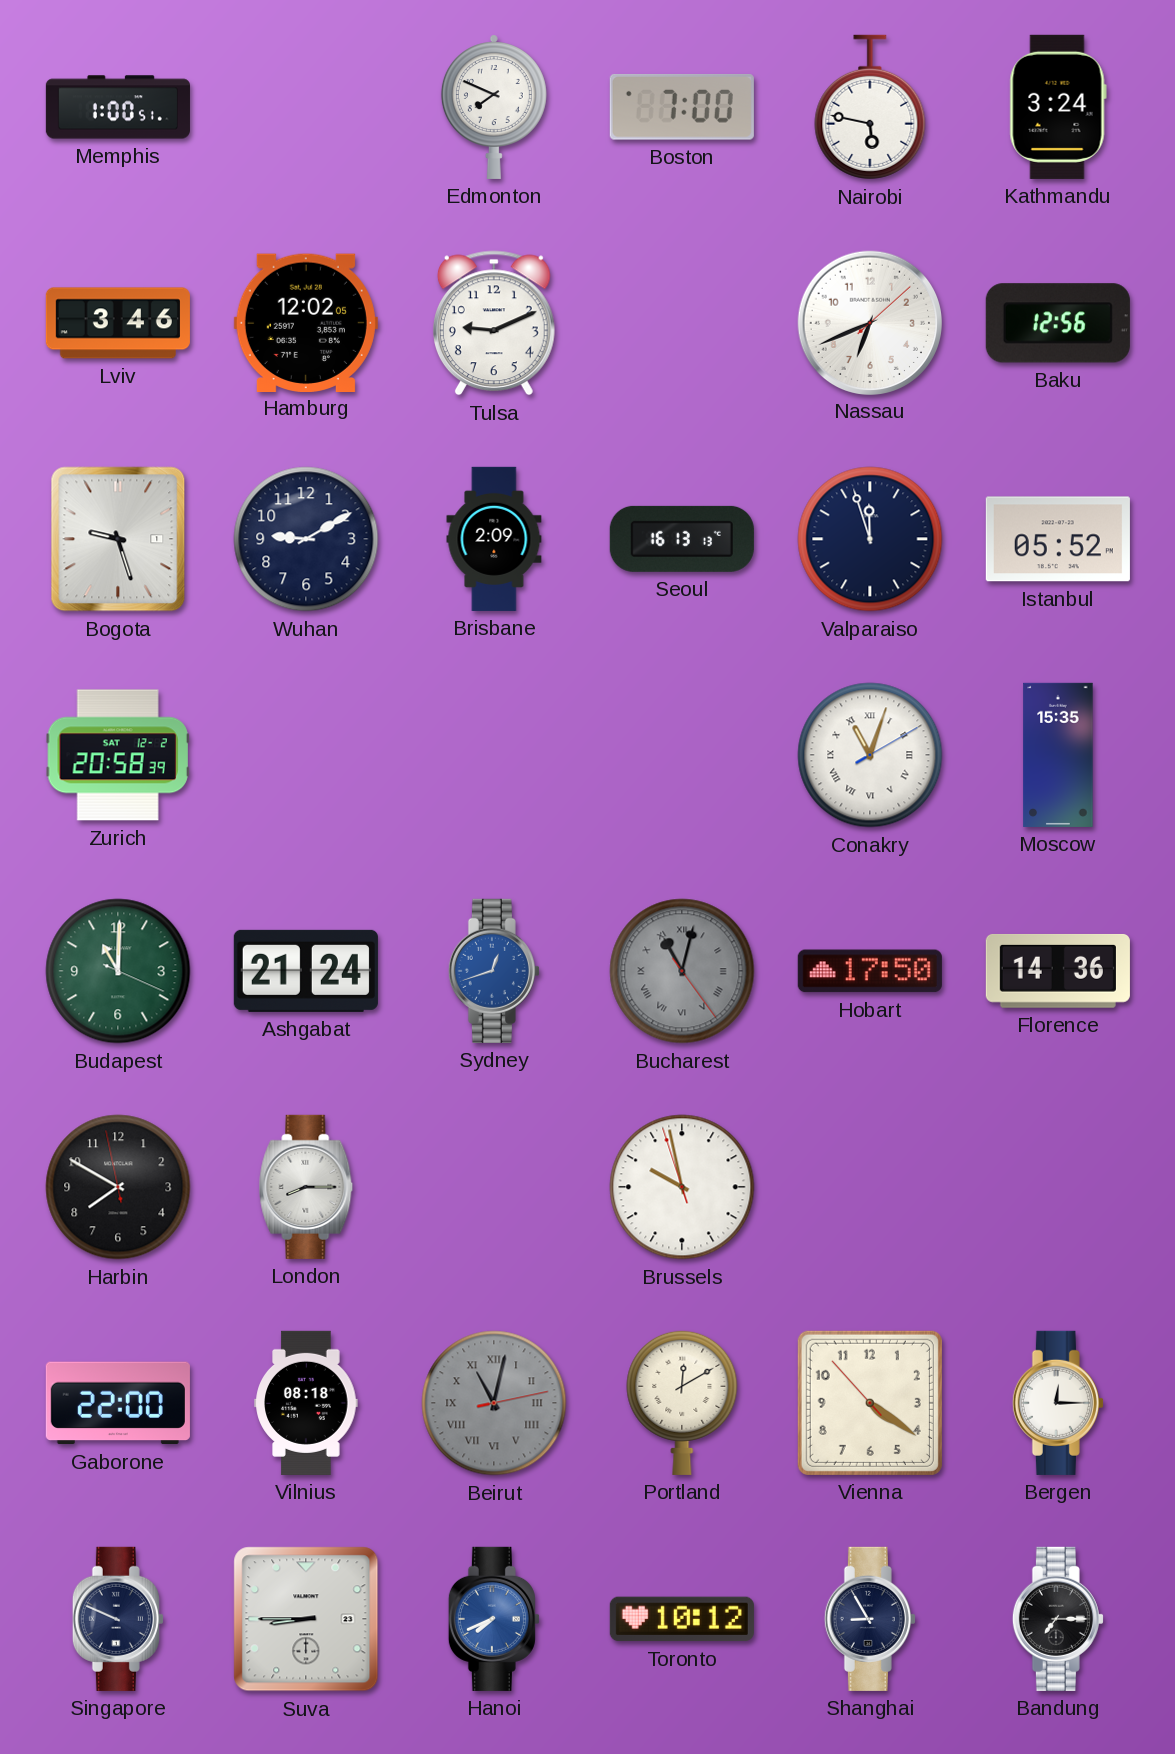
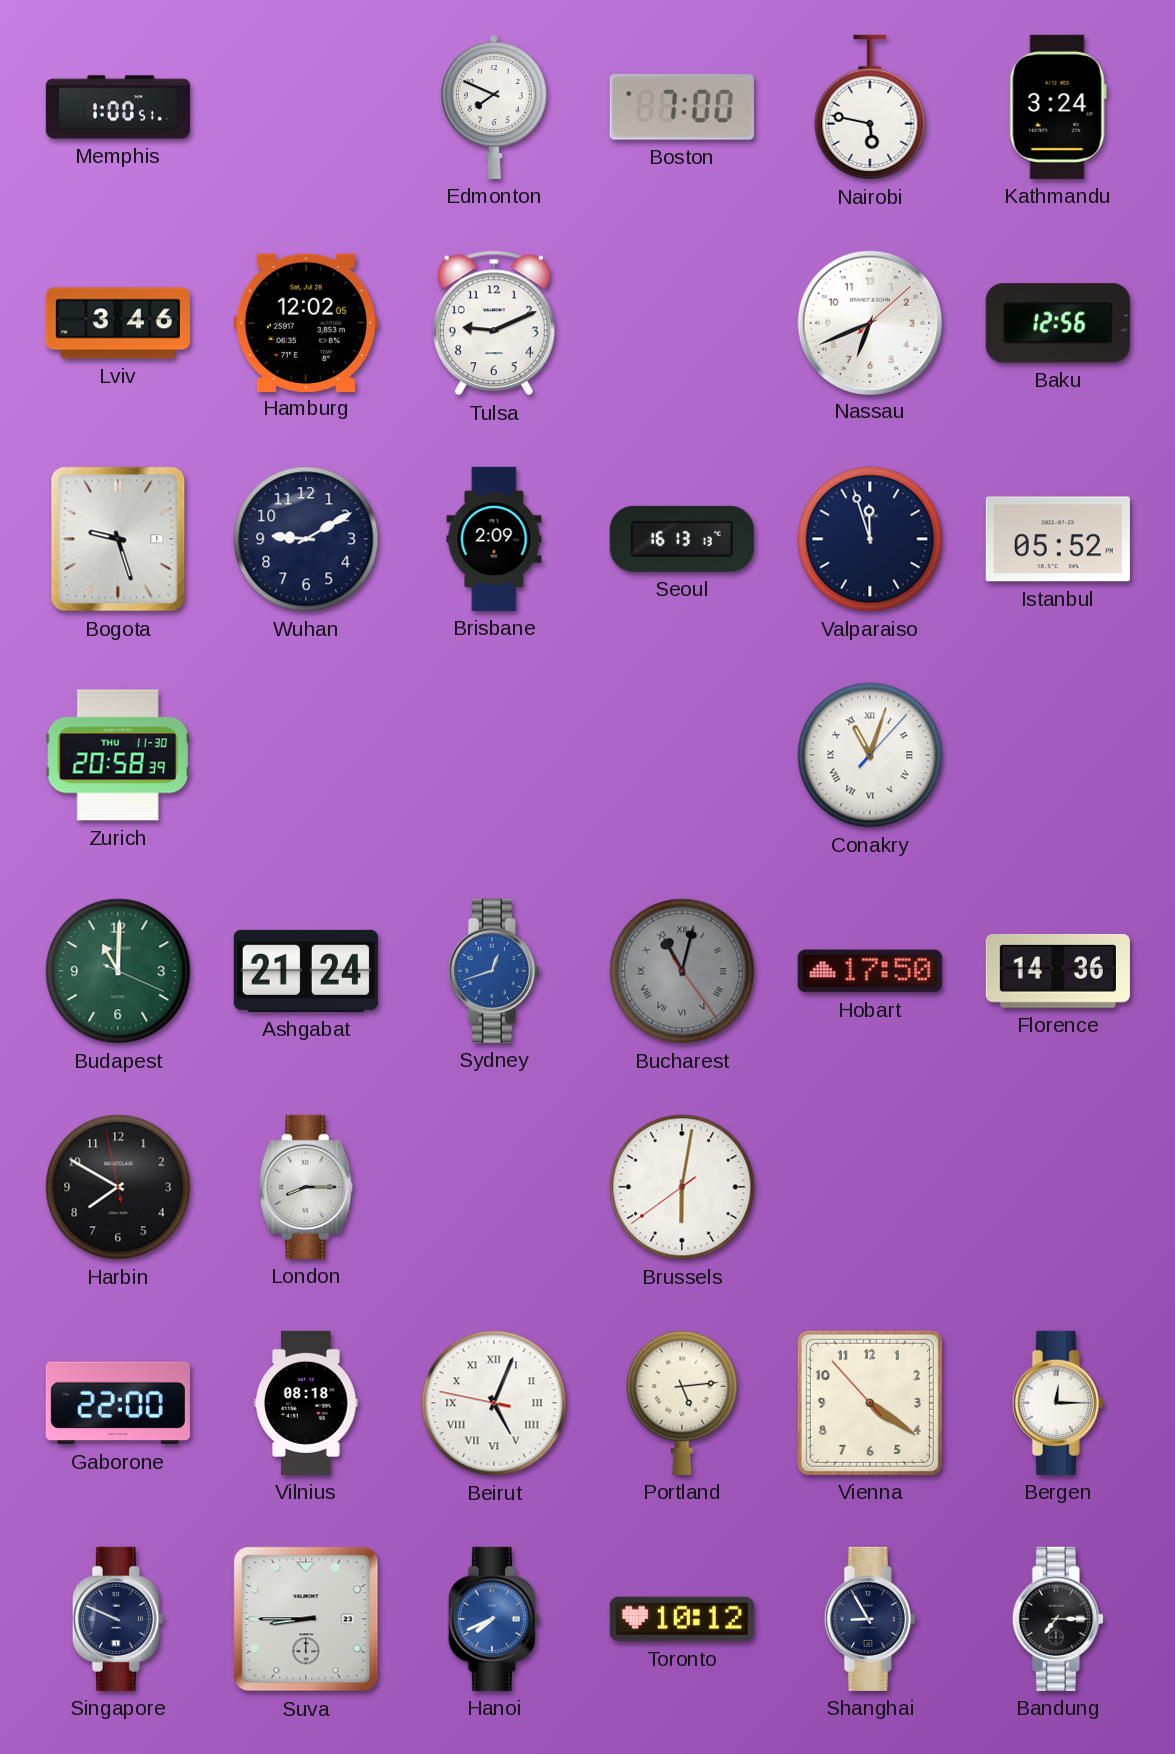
Zurich date: SAT 12-2 -> THU 11-30
Conakry: 11:03:10 -> 11:03:07
Moscow: 15:35 -> none
Brussels: 9:57 -> 6:01
Beirut: 11:02 -> 5:03
Beirut dial: grey -> white
Portland: 12:10 -> 5:14
